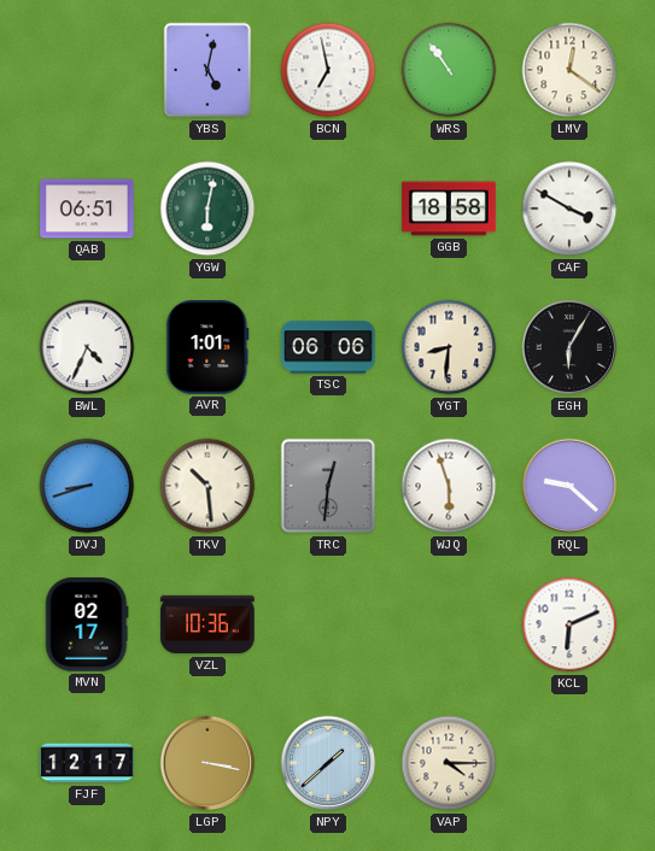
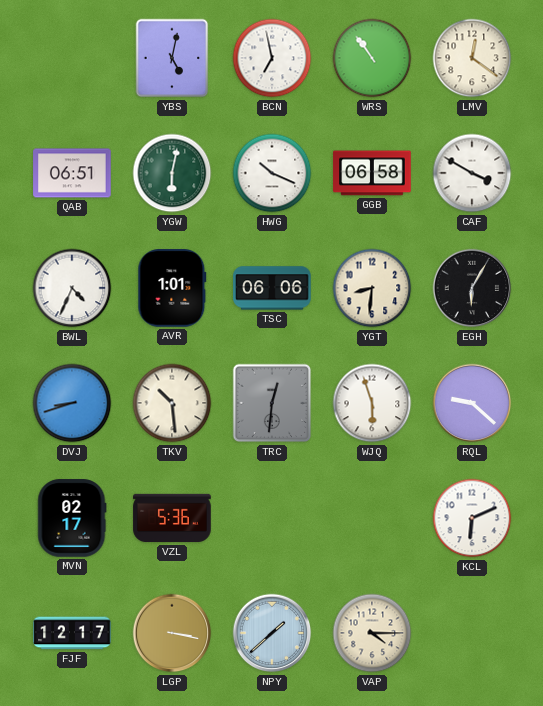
HWG: none -> 10:19
GGB: 18:58 -> 06:58
VZL: 10:36 -> 5:36
